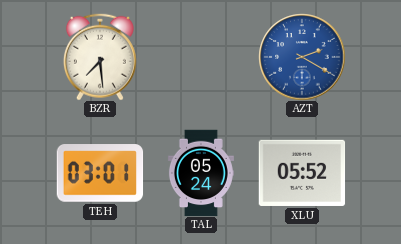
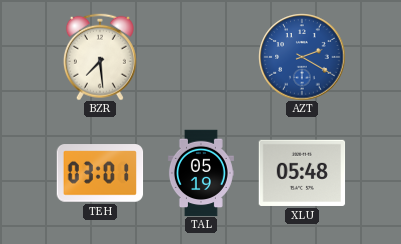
TAL: 05:24 -> 05:19
XLU: 05:52 -> 05:48
